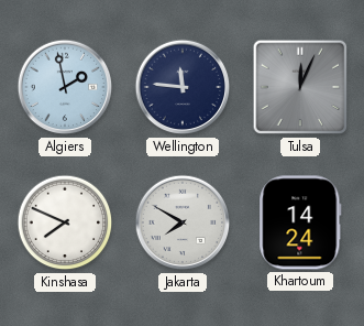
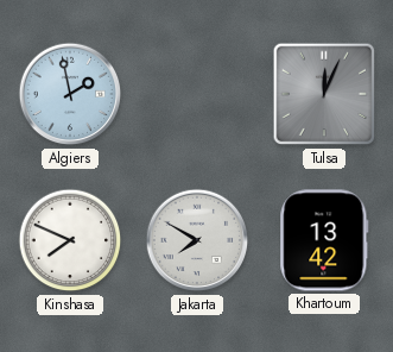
Wellington: 11:46 -> none
Khartoum: 14:24 -> 13:42
